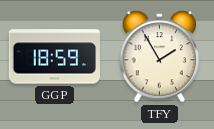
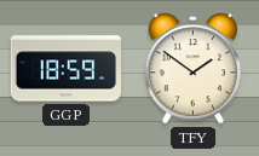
TFY: 1:55 -> 1:51
